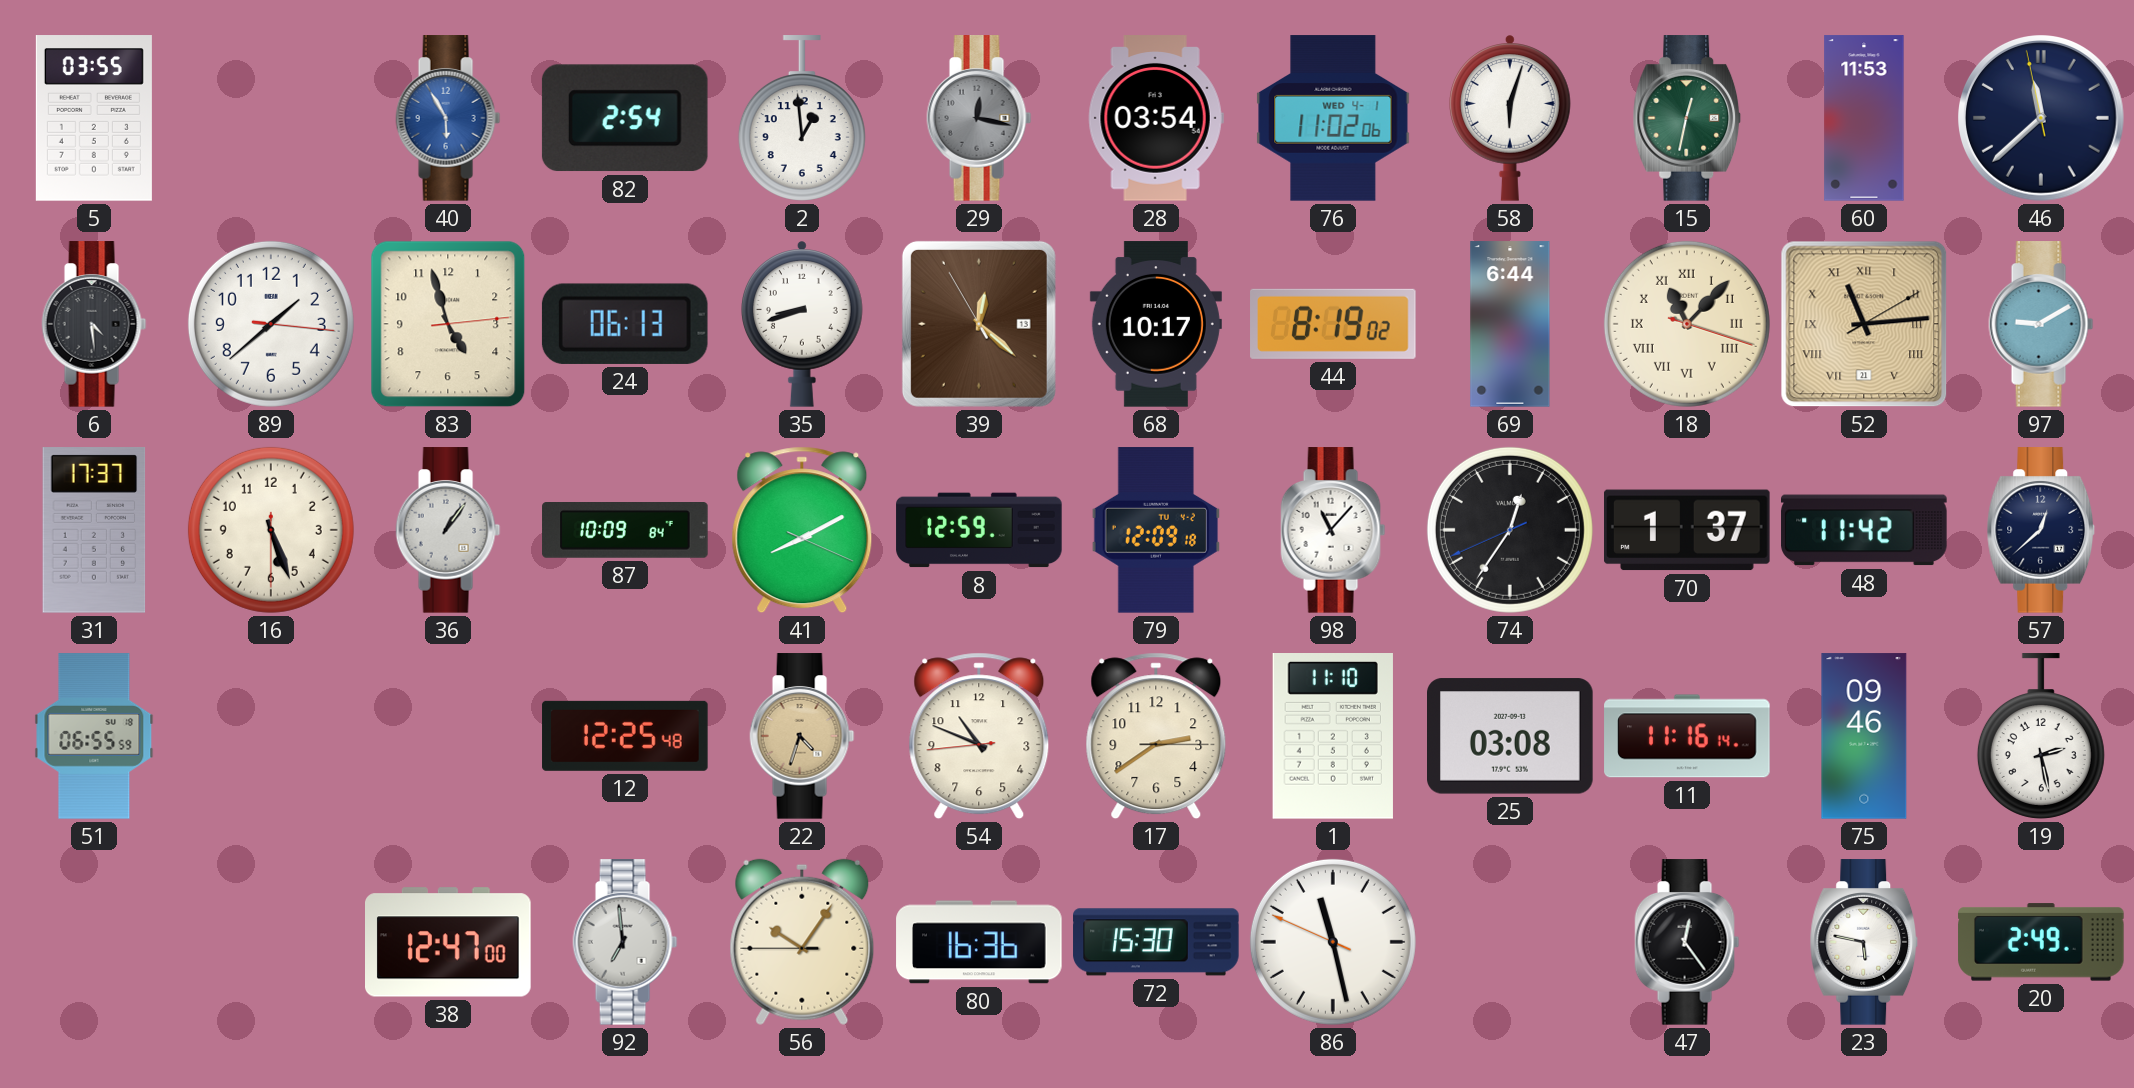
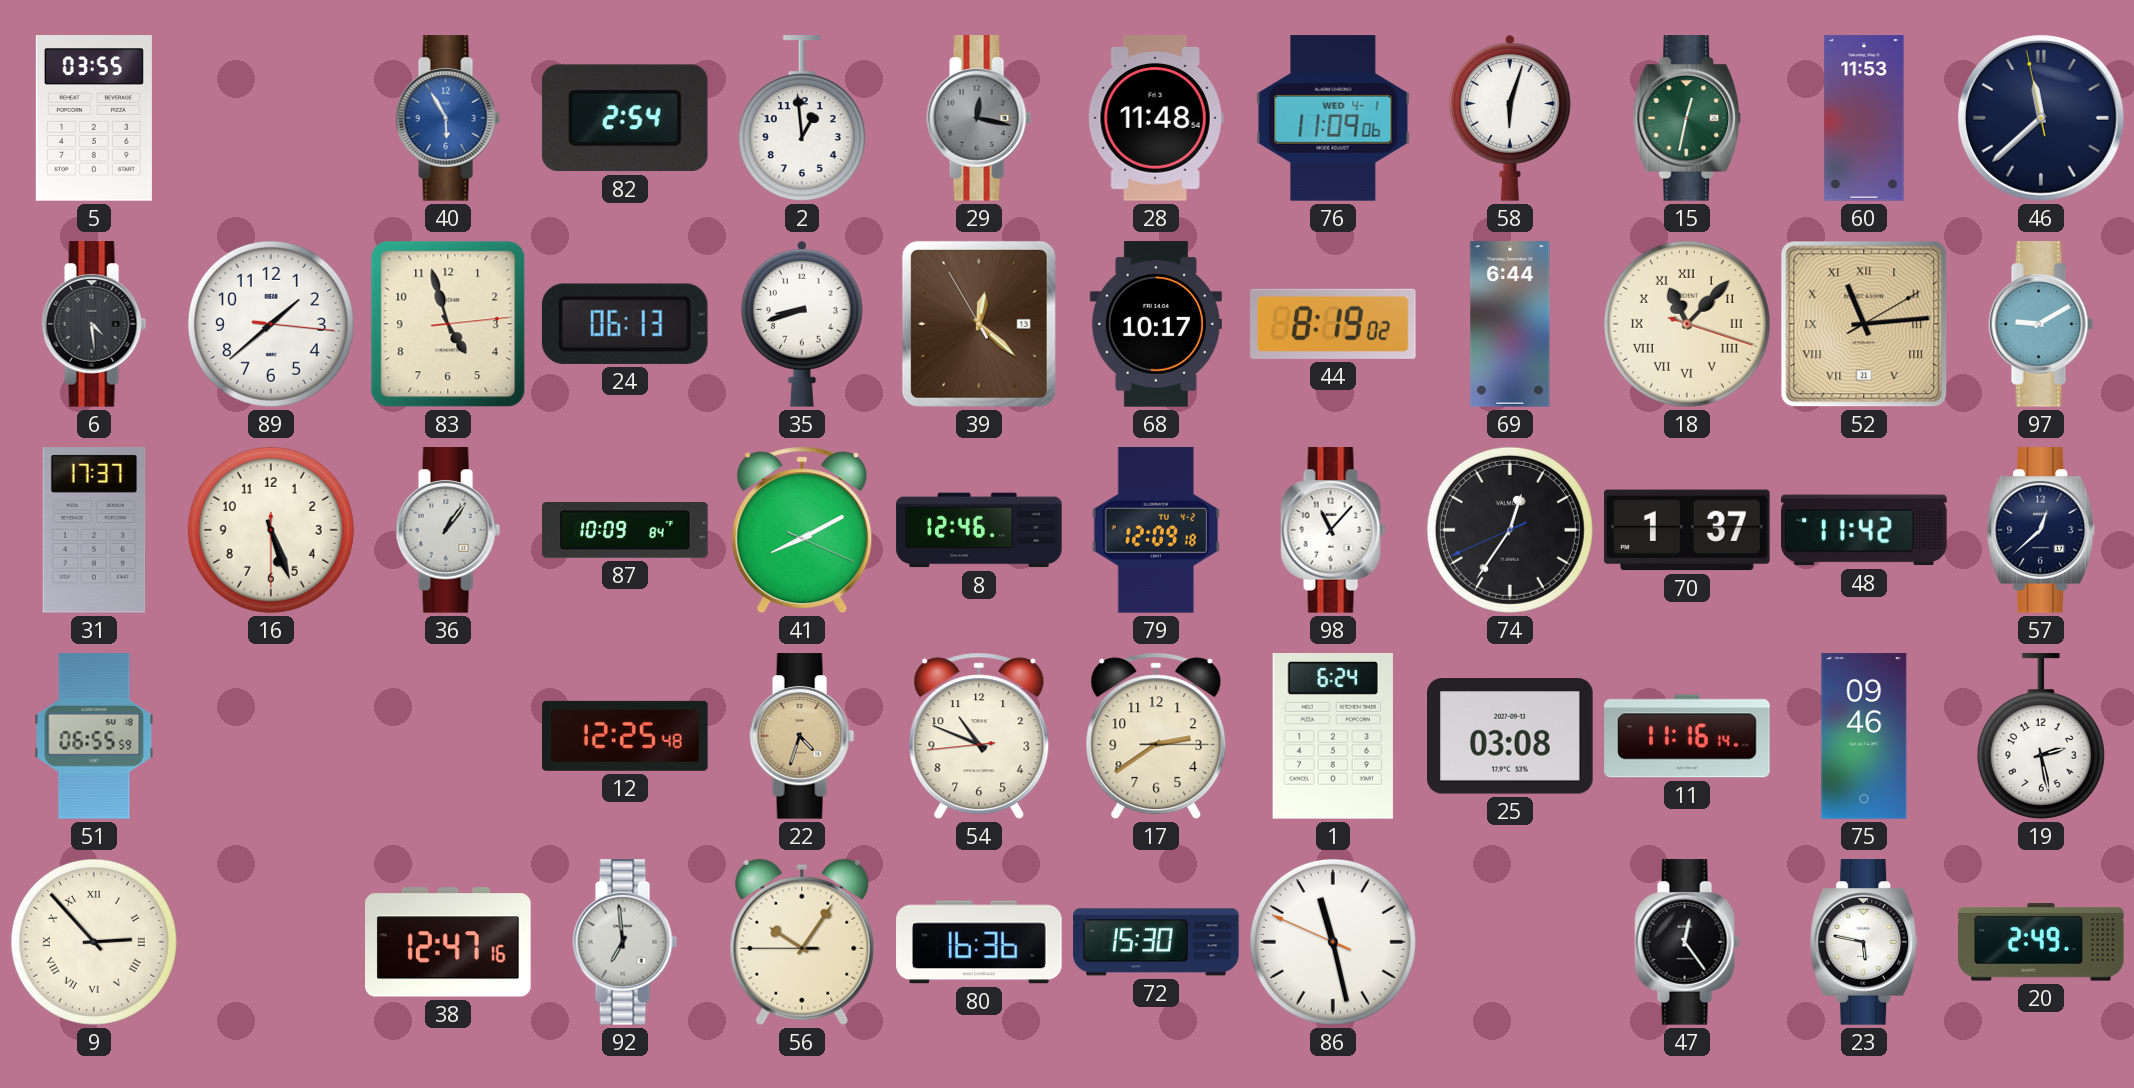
28: 03:54 -> 11:48
76: 11:02 -> 11:09
8: 12:59 -> 12:46
1: 11:10 -> 6:24
9: none -> 2:53
38: 12:47:00 -> 12:47:16
